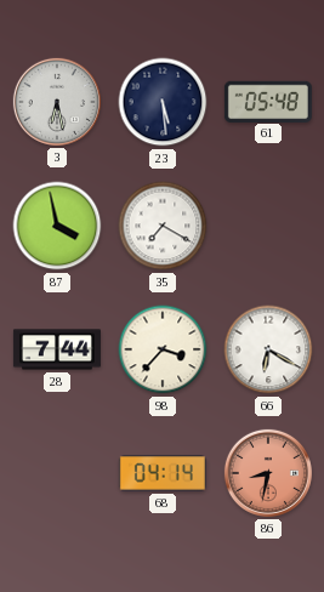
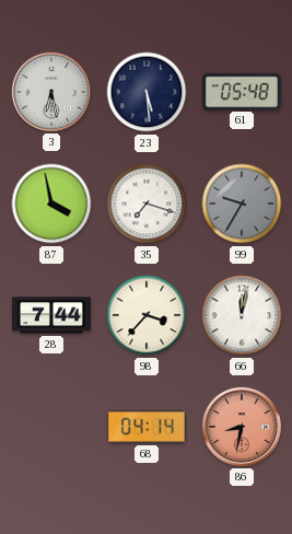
35: 7:20 -> 7:18
99: none -> 9:35
66: 6:20 -> 12:02
